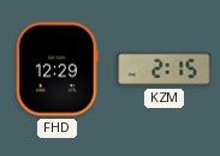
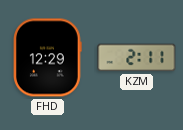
KZM: 2:15 -> 2:11
